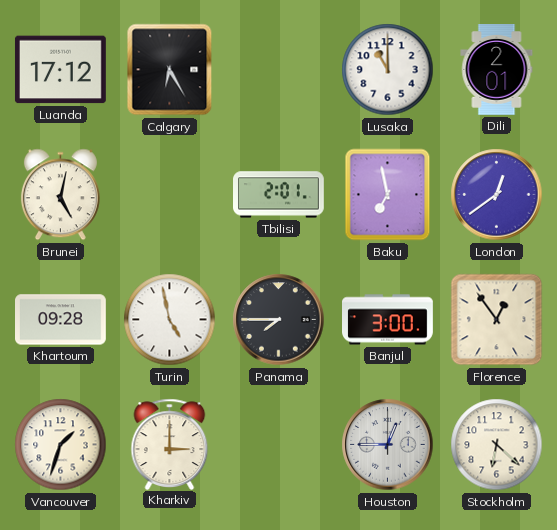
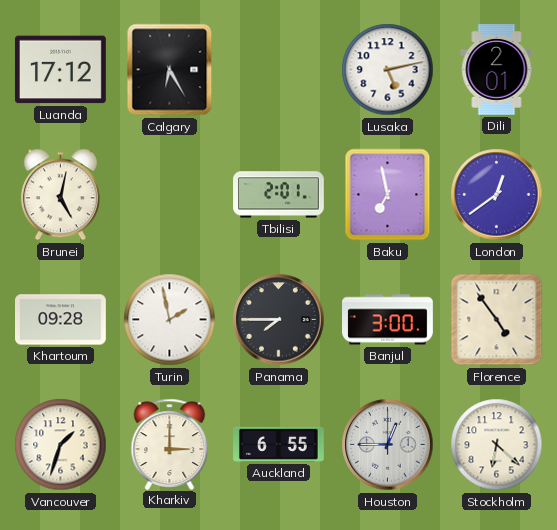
Lusaka: 11:00 -> 5:13
Turin: 4:58 -> 1:58
Florence: 12:54 -> 4:54
Auckland: none -> 6:55
